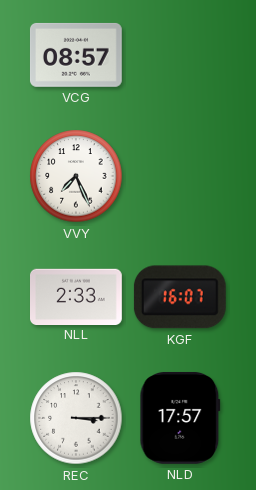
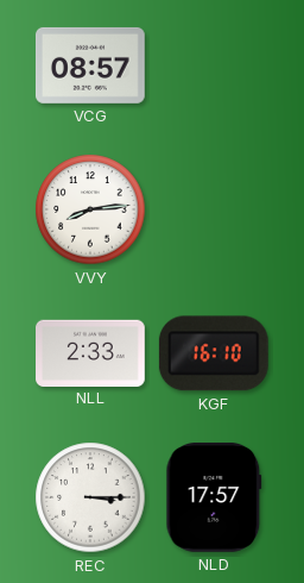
VVY: 7:26 -> 8:14
KGF: 16:07 -> 16:10
